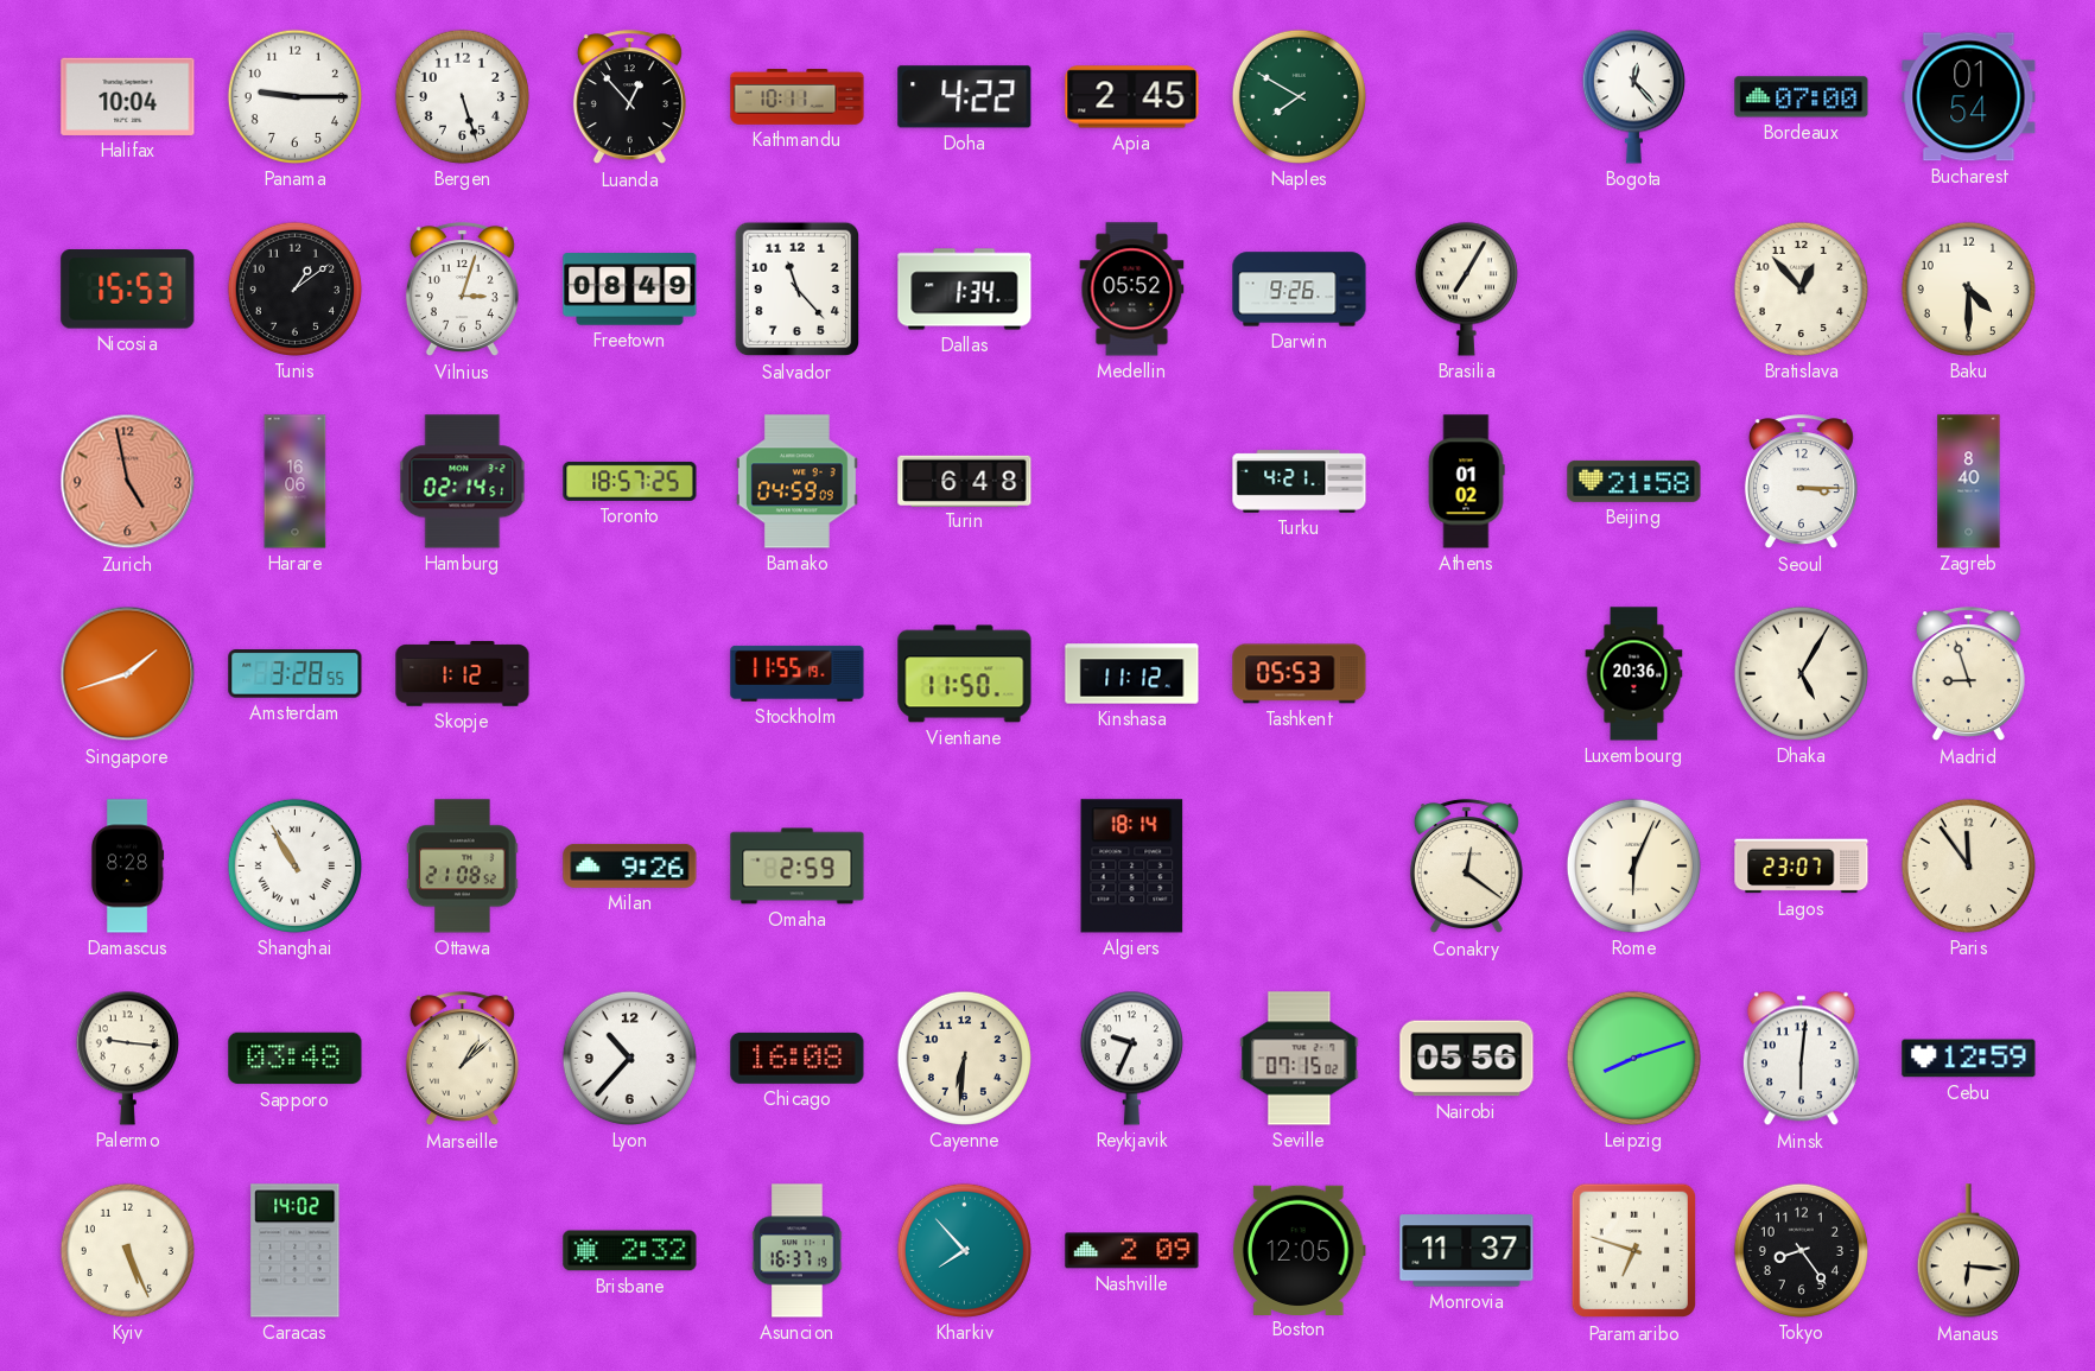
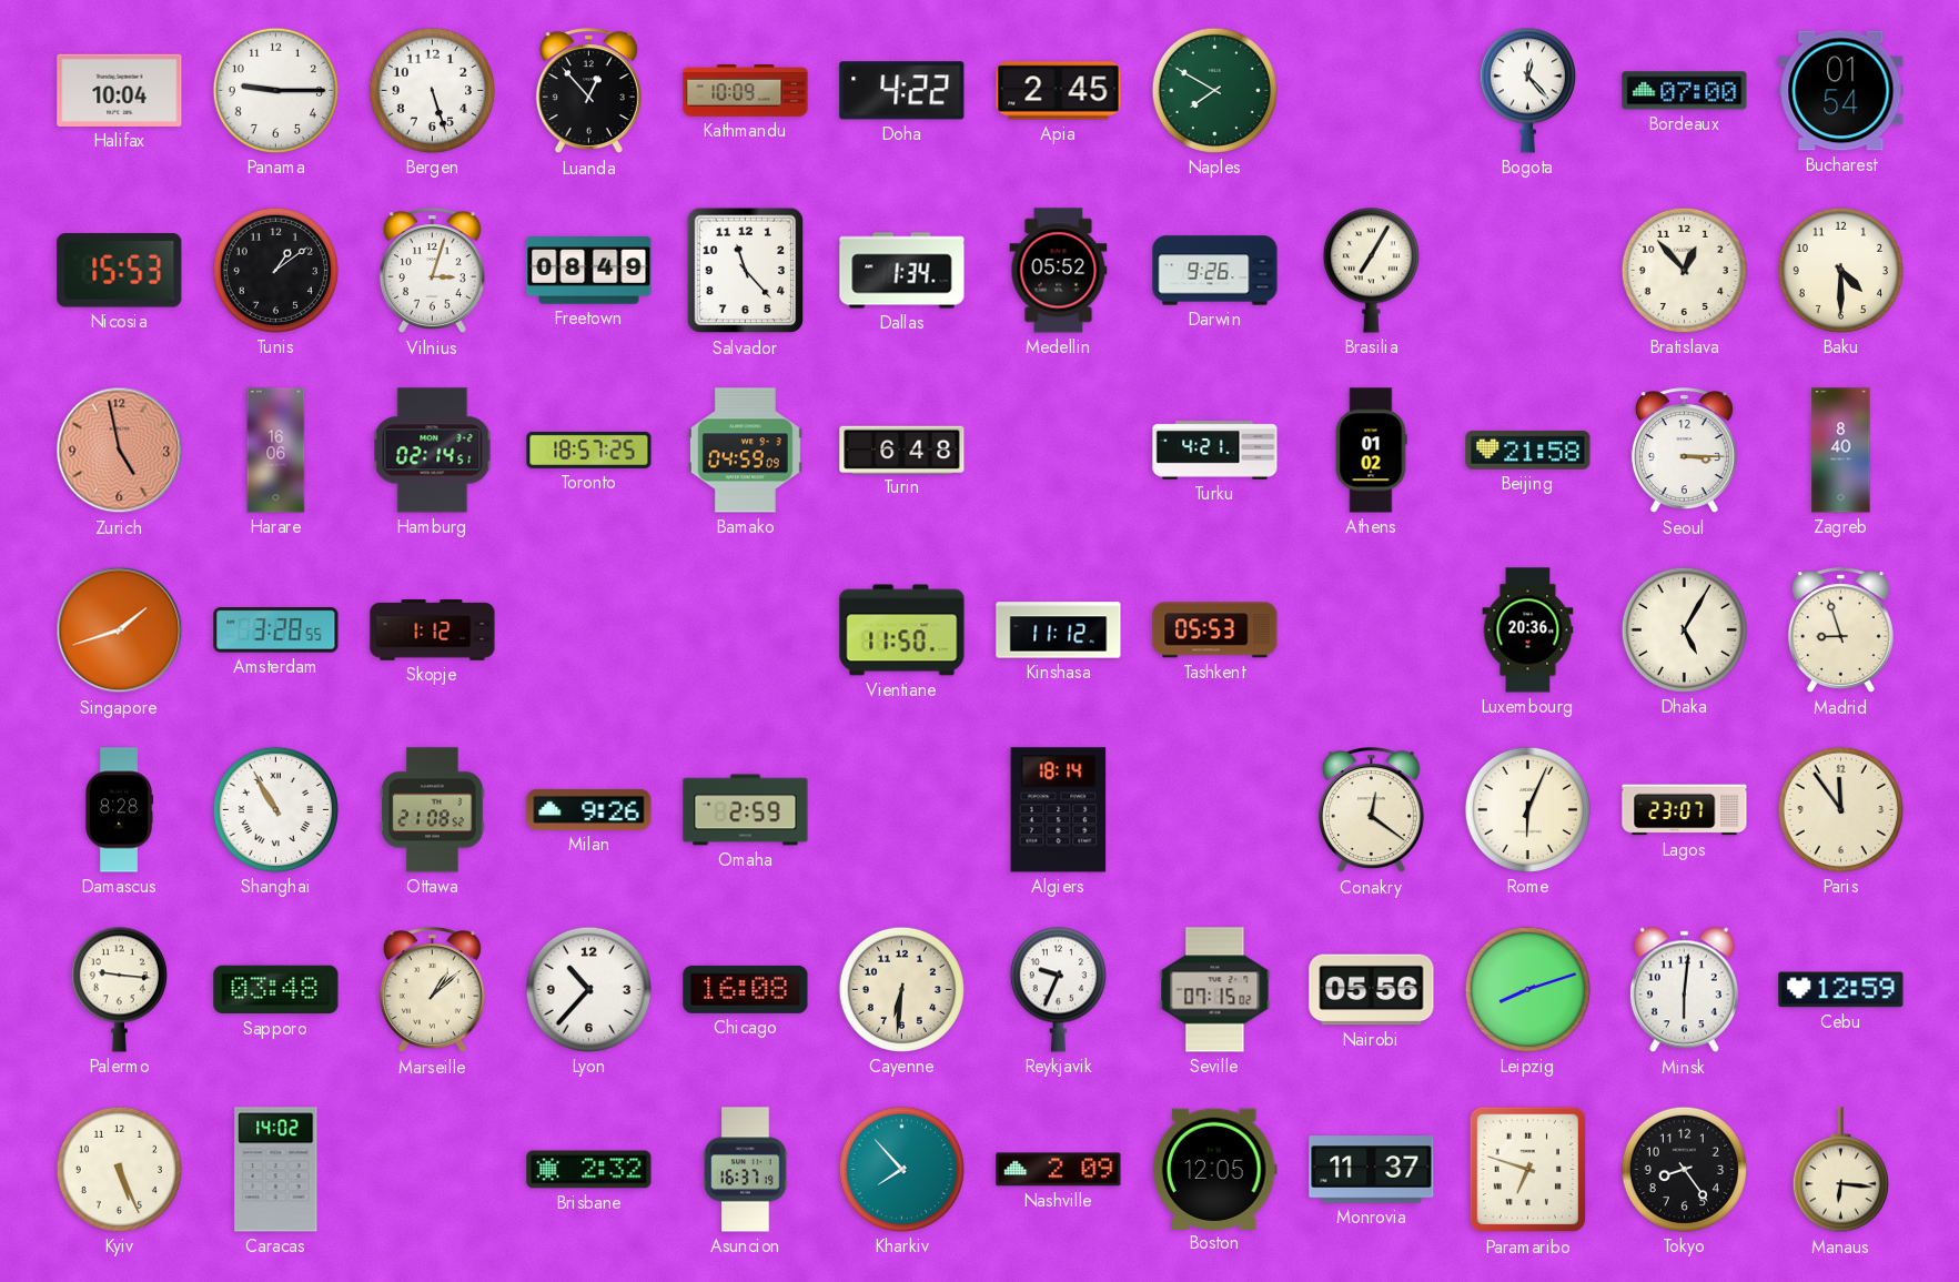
Kathmandu: 10:11 -> 10:09
Stockholm: 11:55 -> none
